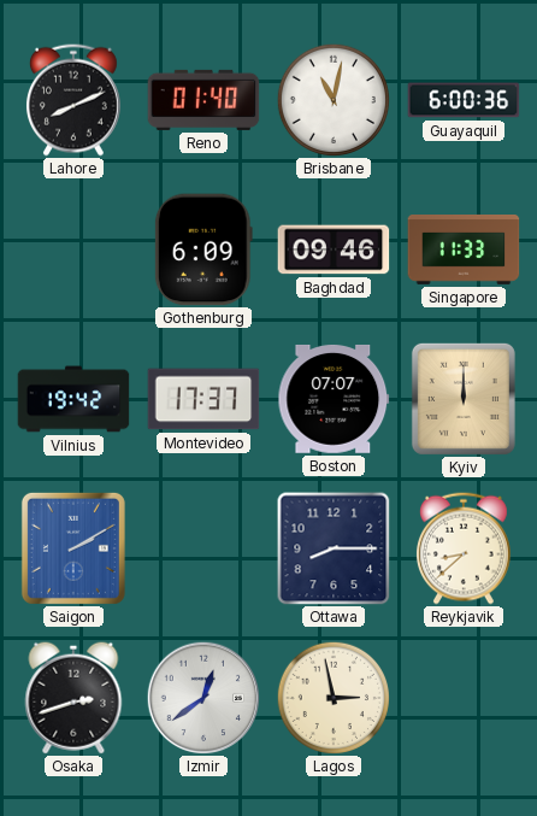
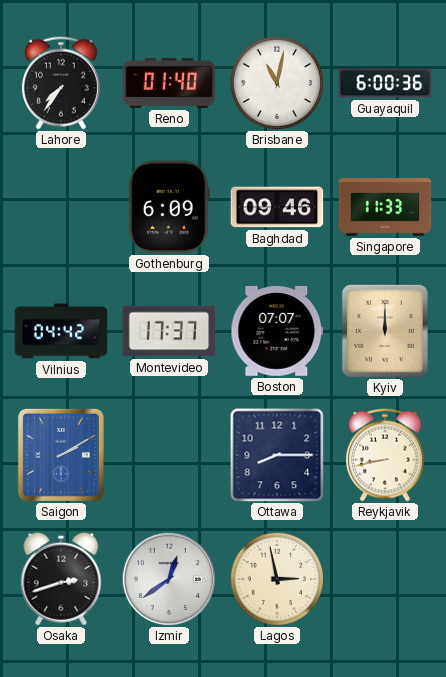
Lahore: 8:11 -> 7:36
Vilnius: 19:42 -> 04:42
Reykjavik: 8:38 -> 8:43
